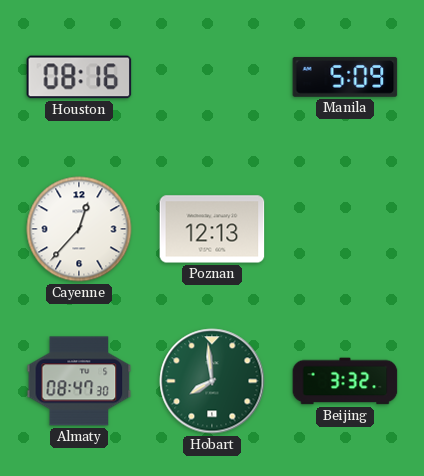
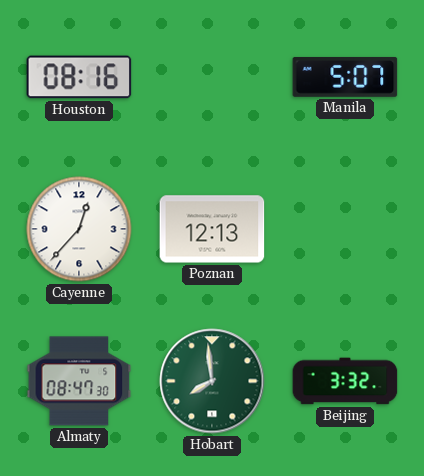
Manila: 5:09 -> 5:07
